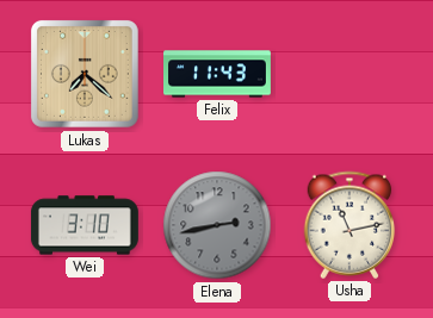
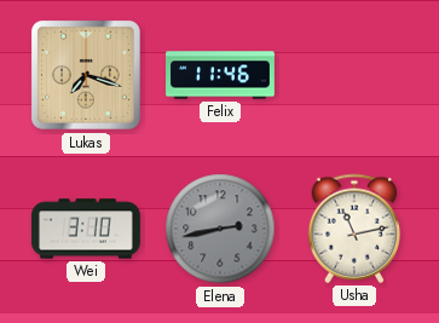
Lukas: 7:22 -> 7:18
Felix: 11:43 -> 11:46
